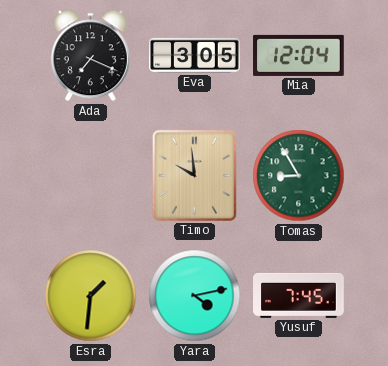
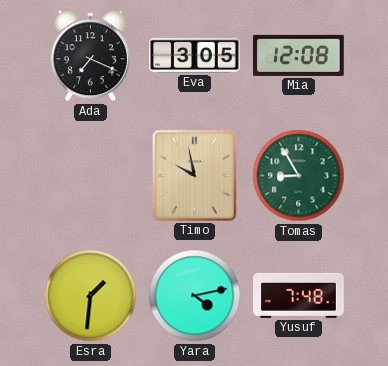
Mia: 12:04 -> 12:08
Timo: 9:59 -> 9:58
Yusuf: 7:45 -> 7:48
